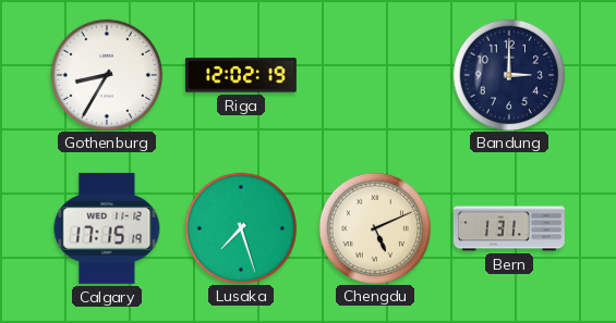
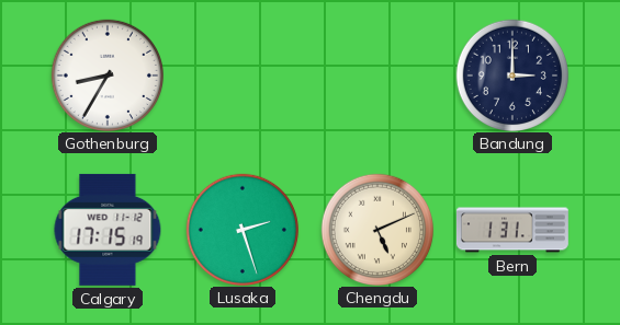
Riga: 12:02 -> none
Lusaka: 7:27 -> 2:27
